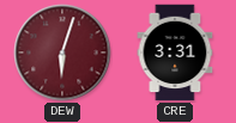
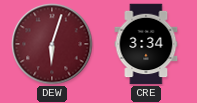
CRE: 3:31 -> 3:34
